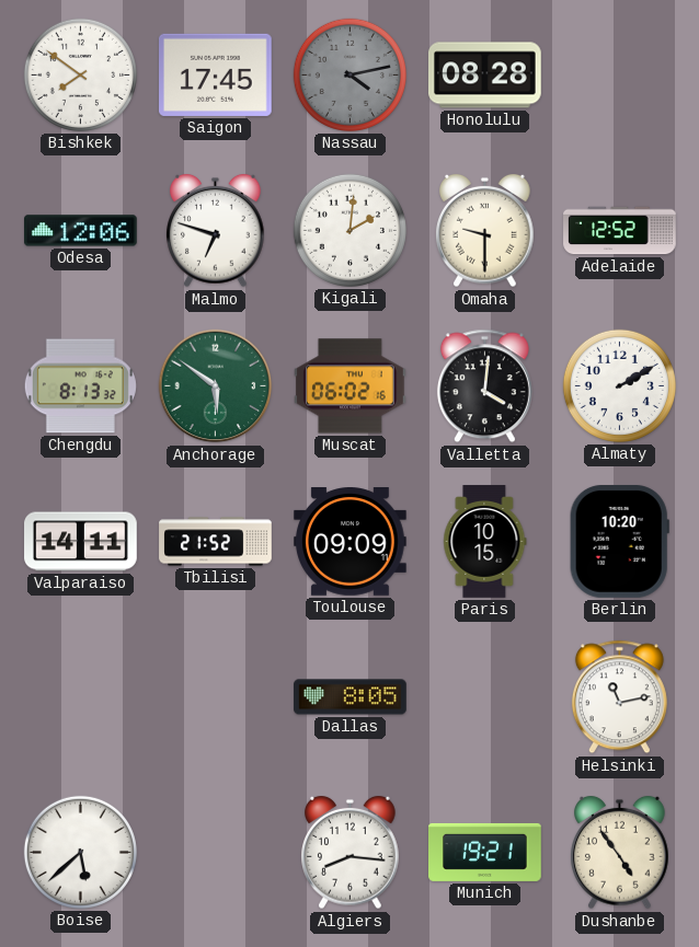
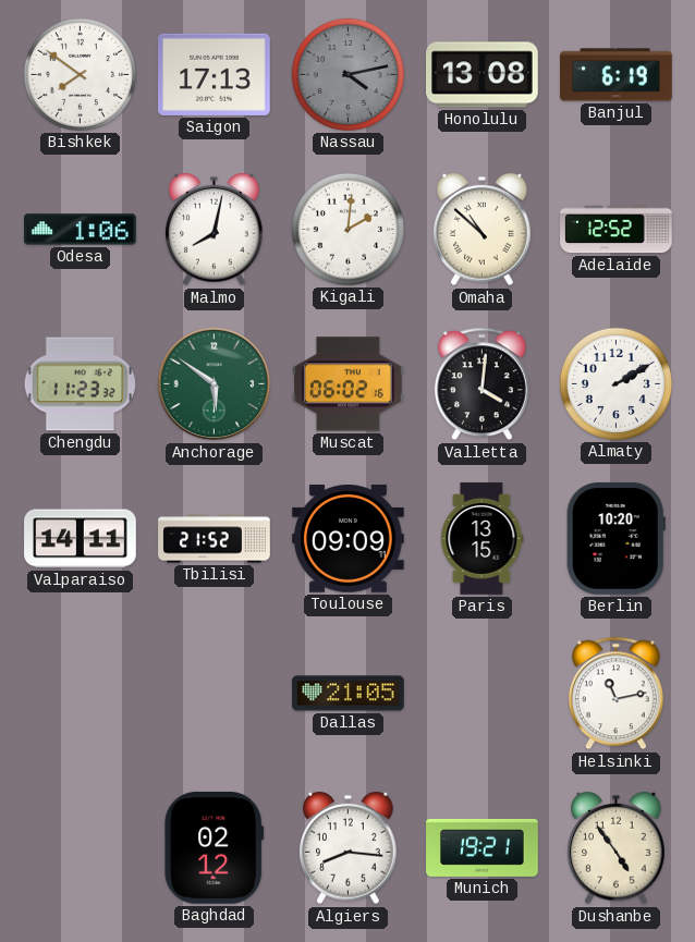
Saigon: 17:45 -> 17:13
Honolulu: 08:28 -> 13:08
Banjul: none -> 6:19
Odesa: 12:06 -> 1:06
Malmo: 6:48 -> 8:02
Omaha: 9:30 -> 10:52
Chengdu: 8:13 -> 11:23
Paris: 10:15 -> 13:15
Dallas: 8:05 -> 21:05
Boise: 5:38 -> none
Baghdad: none -> 02:12
